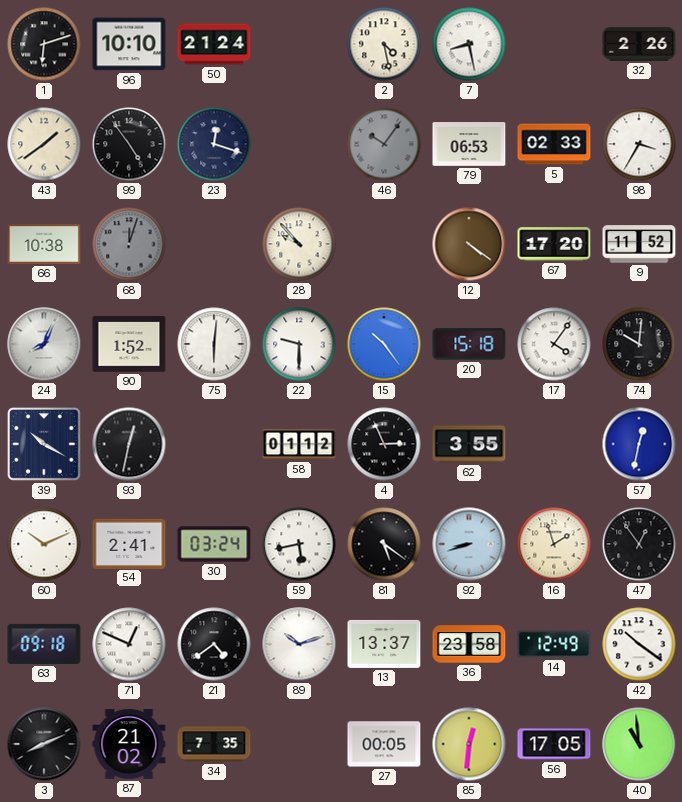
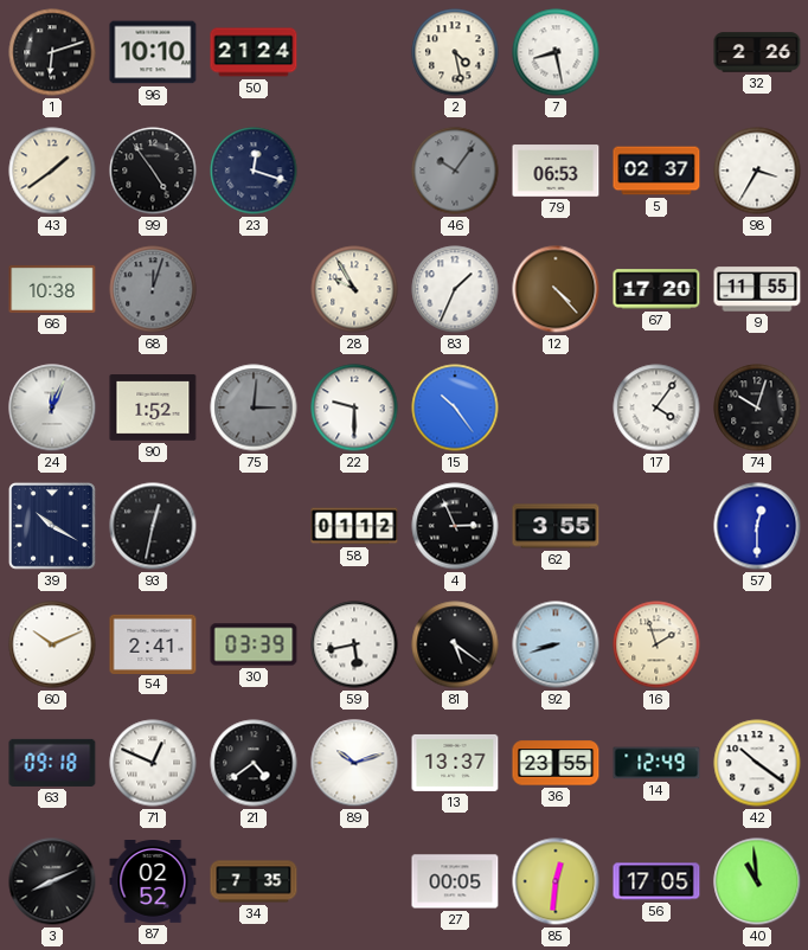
5: 02:33 -> 02:37
28: 9:53 -> 9:55
83: none -> 1:34
12: 4:21 -> 4:23
9: 11:52 -> 11:55
24: 8:04 -> 12:04
75: 6:01 -> 3:01
75 dial: white -> grey
20: 15:18 -> none
74: 10:01 -> 10:03
57: 12:32 -> 12:30
30: 03:24 -> 03:39
47: 12:54 -> none
36: 23:58 -> 23:55
87: 21:02 -> 02:52
